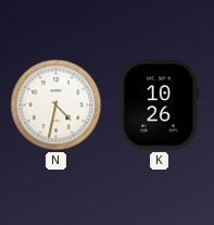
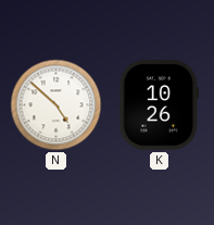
N: 4:32 -> 4:52
